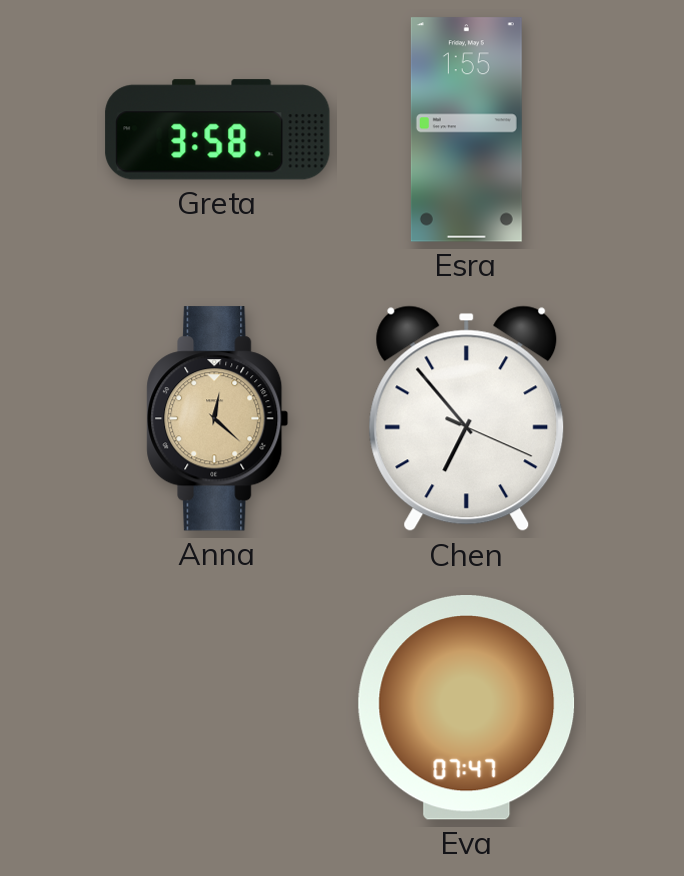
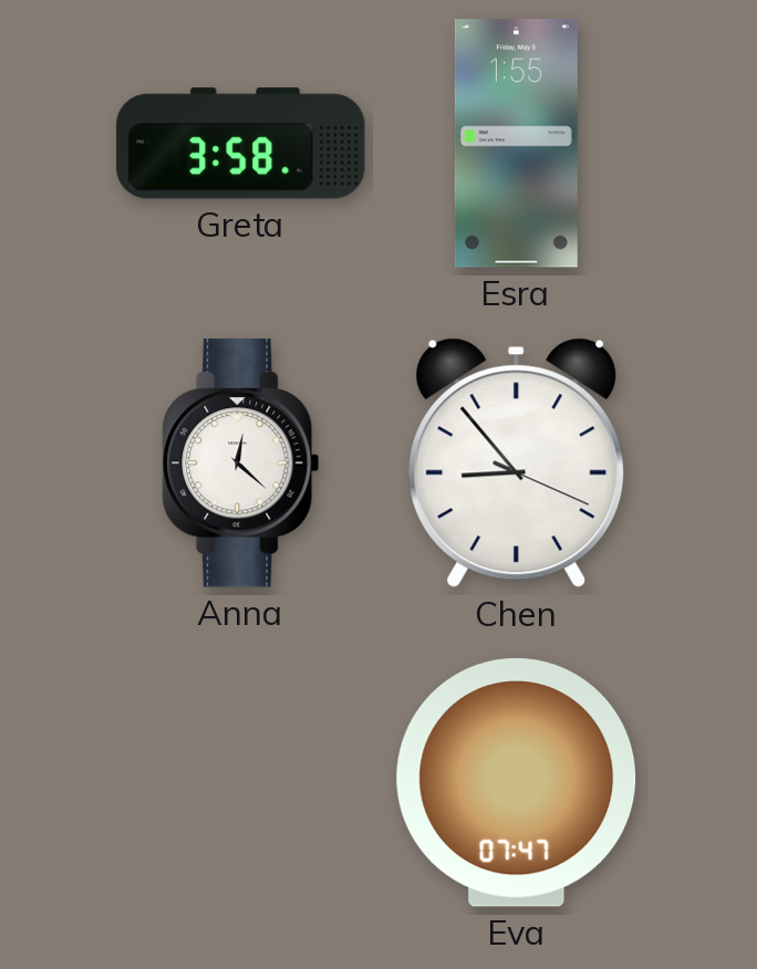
Anna dial: champagne -> white
Chen: 6:53 -> 8:53
